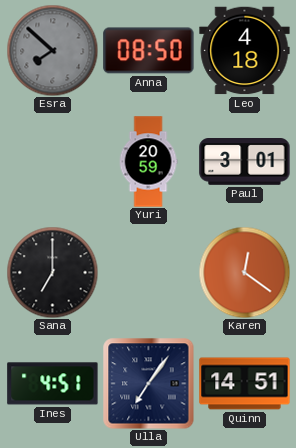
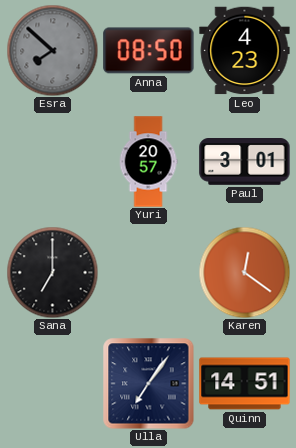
Leo: 4:18 -> 4:23
Yuri: 20:59 -> 20:57
Ines: 4:51 -> none
